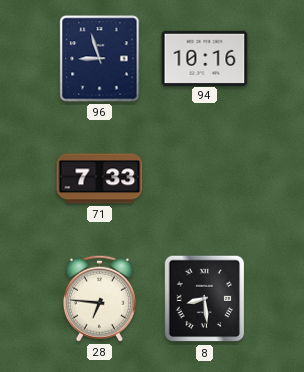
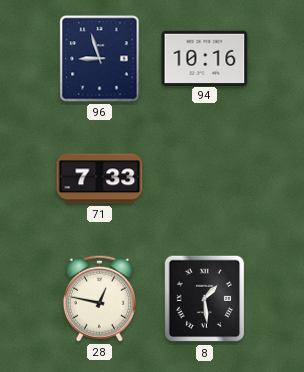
28: 6:46 -> 12:47
8: 8:29 -> 1:29
